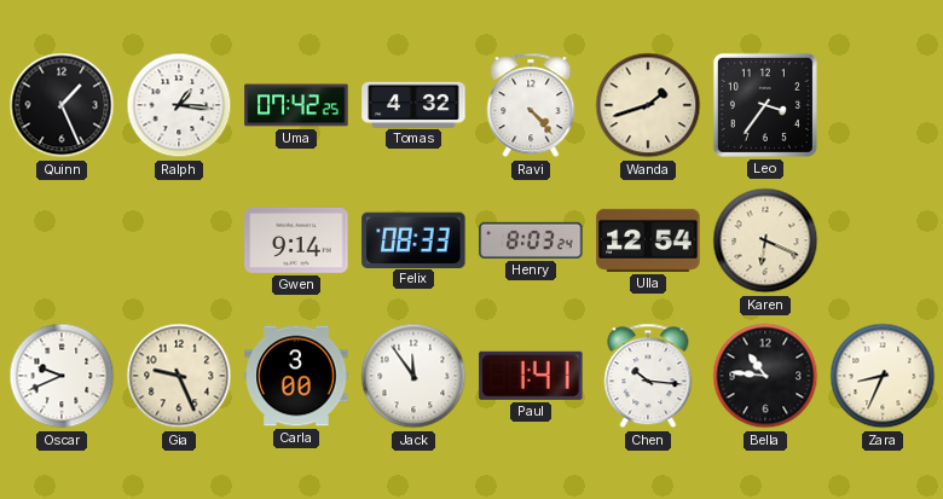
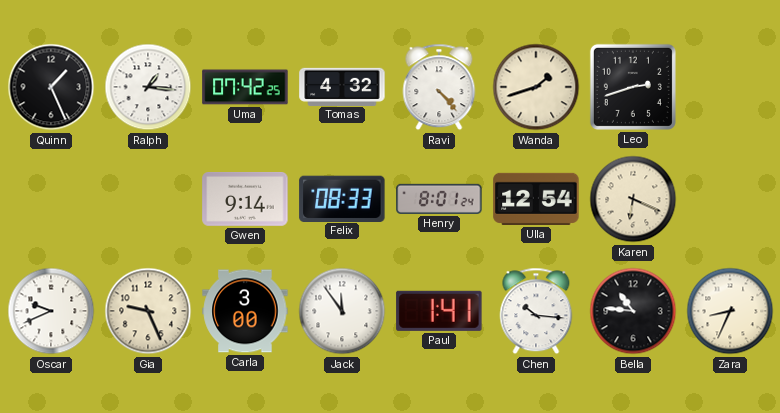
Leo: 3:36 -> 2:42
Henry: 8:03 -> 8:01
